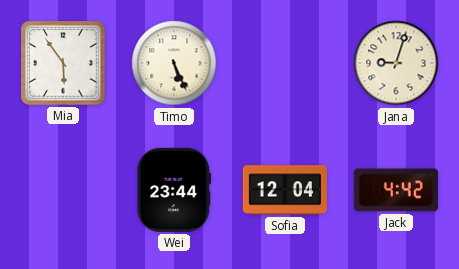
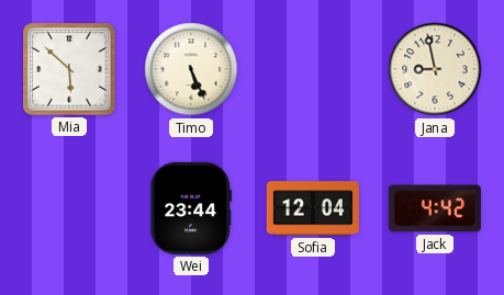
Mia: 5:54 -> 5:52
Jana: 9:03 -> 8:58
